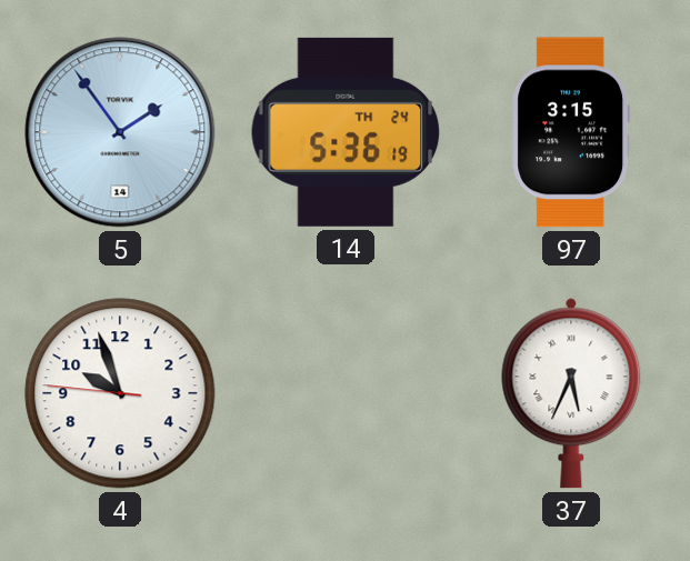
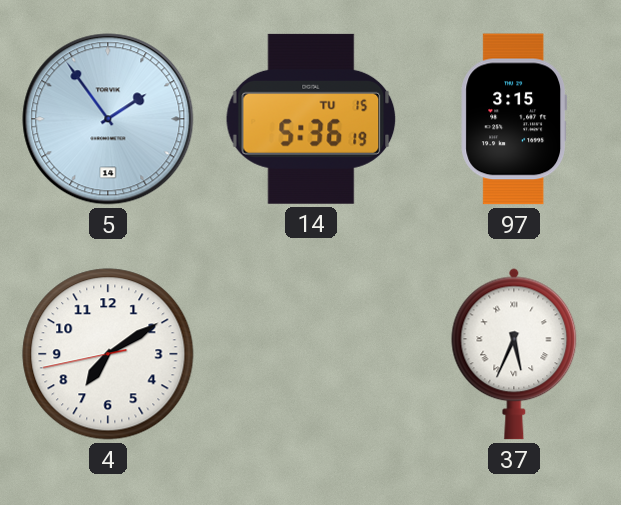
14 date: TH 24 -> TU 15
4: 9:56 -> 7:09
